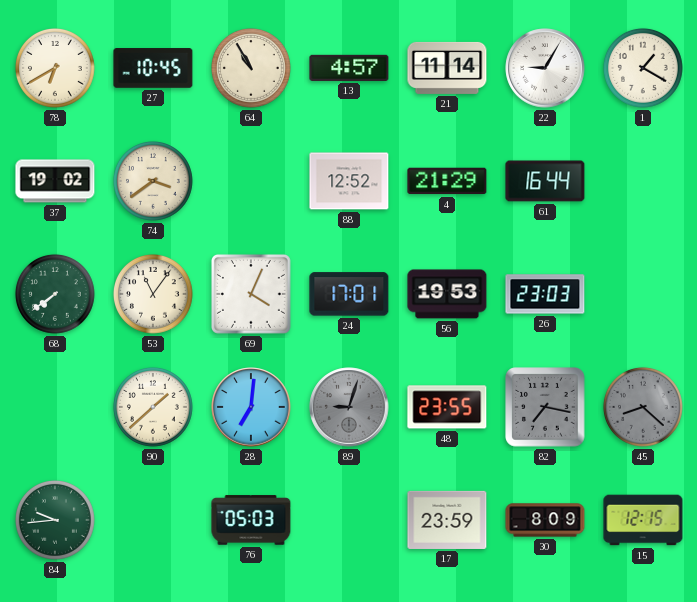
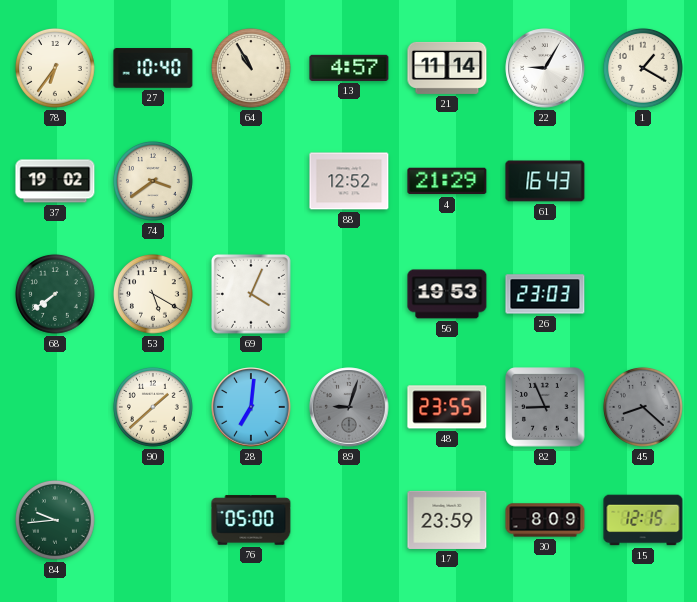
78: 6:40 -> 6:36
27: 10:45 -> 10:40
61: 16:44 -> 16:43
53: 11:06 -> 5:20
24: 17:01 -> none
82: 7:17 -> 8:56
76: 05:03 -> 05:00
